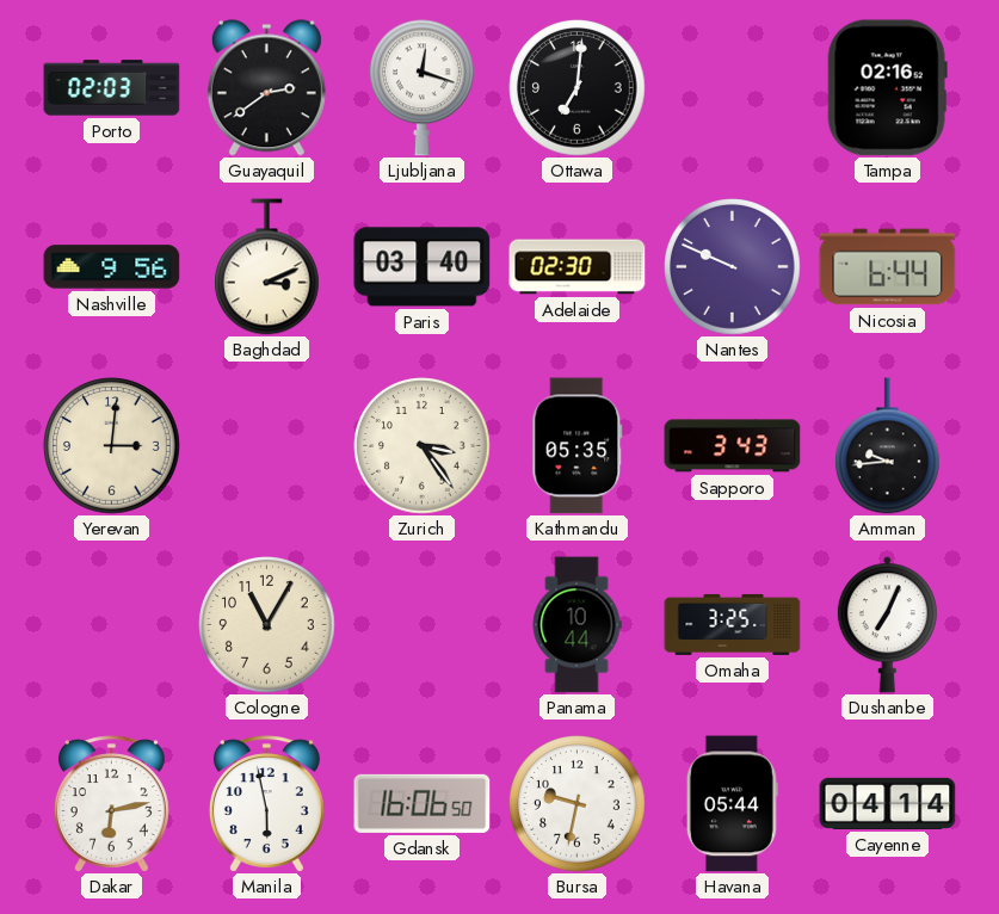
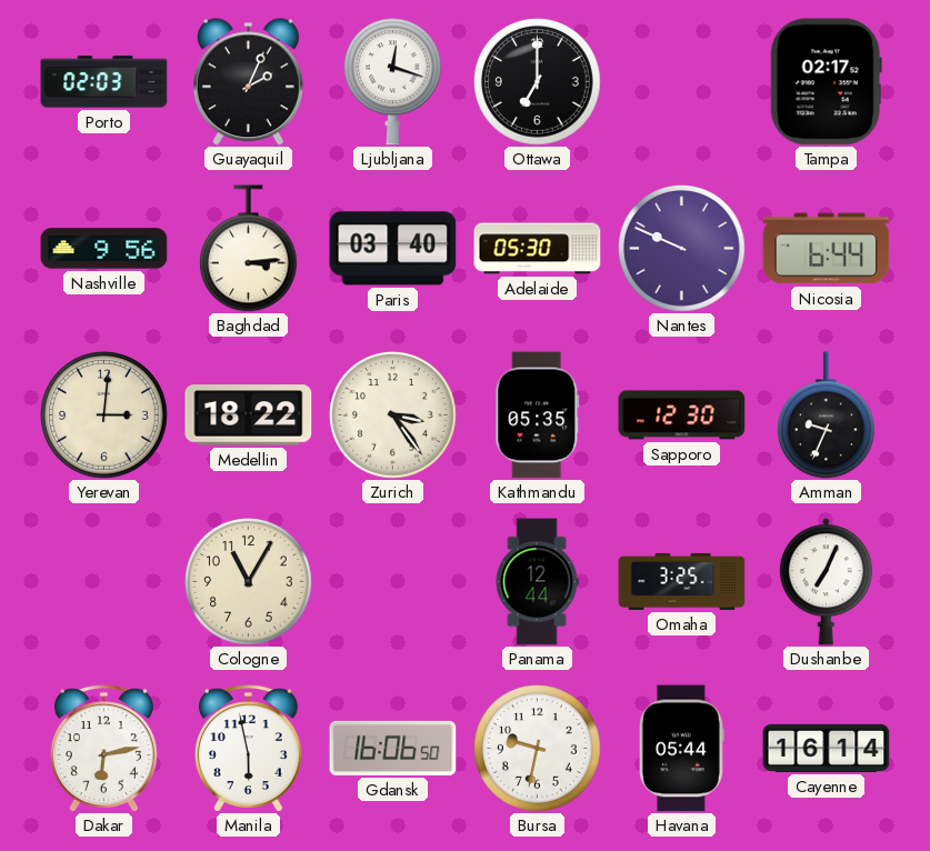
Guayaquil: 2:39 -> 2:04
Ottawa: 7:01 -> 7:00
Tampa: 02:16 -> 02:17
Baghdad: 3:11 -> 3:14
Adelaide: 02:30 -> 05:30
Medellin: none -> 18:22
Sapporo: 3:43 -> 12:30
Amman: 9:44 -> 9:34
Panama: 10:44 -> 12:44
Cayenne: 04:14 -> 16:14
